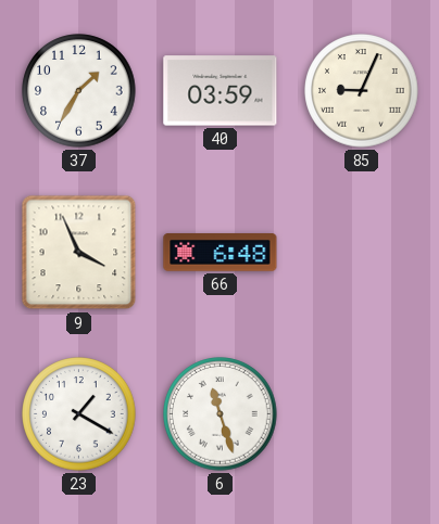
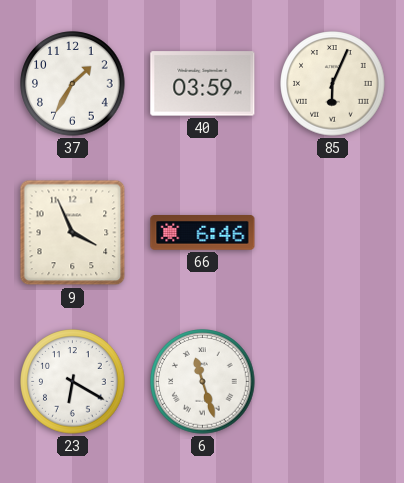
85: 9:04 -> 6:04
66: 6:48 -> 6:46
23: 1:20 -> 6:20
